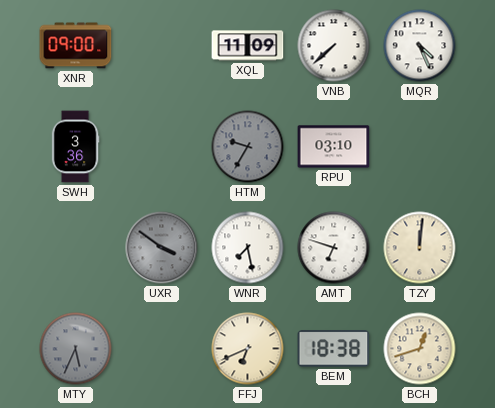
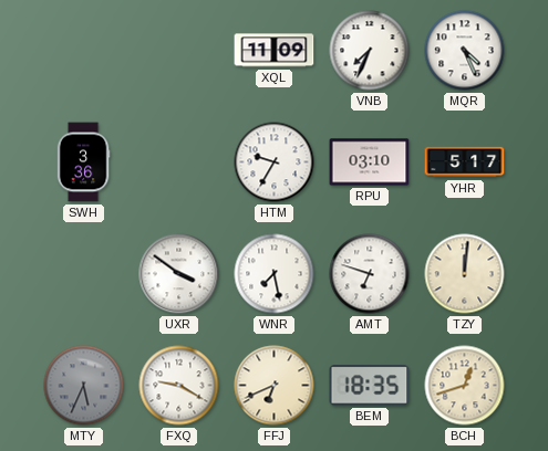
XNR: 09:00 -> none
VNB: 7:38 -> 7:34
HTM dial: grey -> white
YHR: none -> 5:17
UXR dial: grey -> white
FXQ: none -> 9:20
BEM: 18:38 -> 18:35
